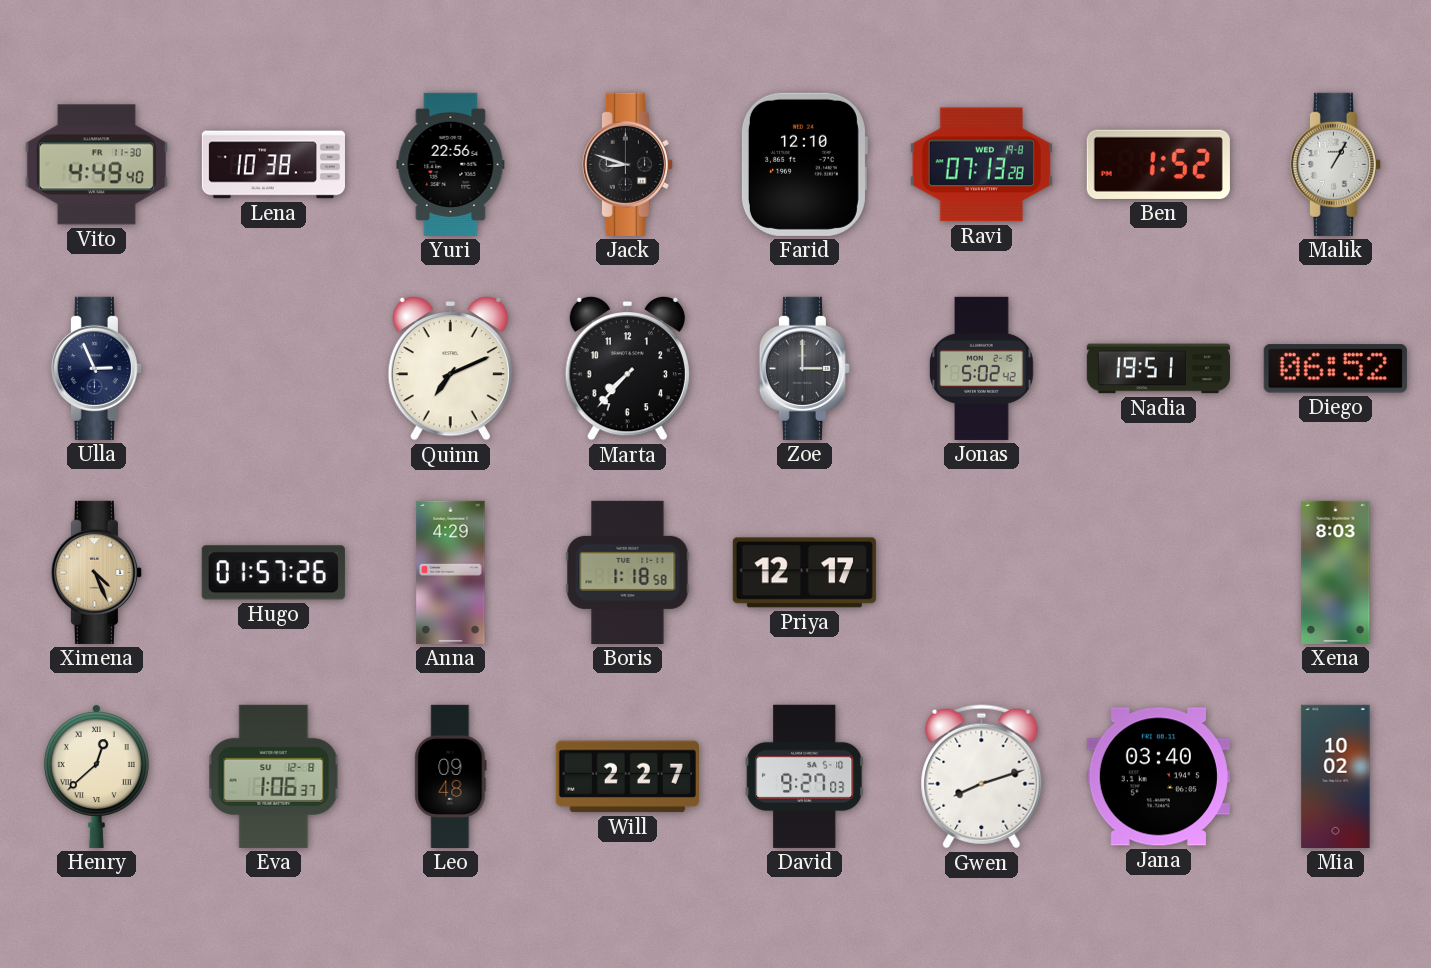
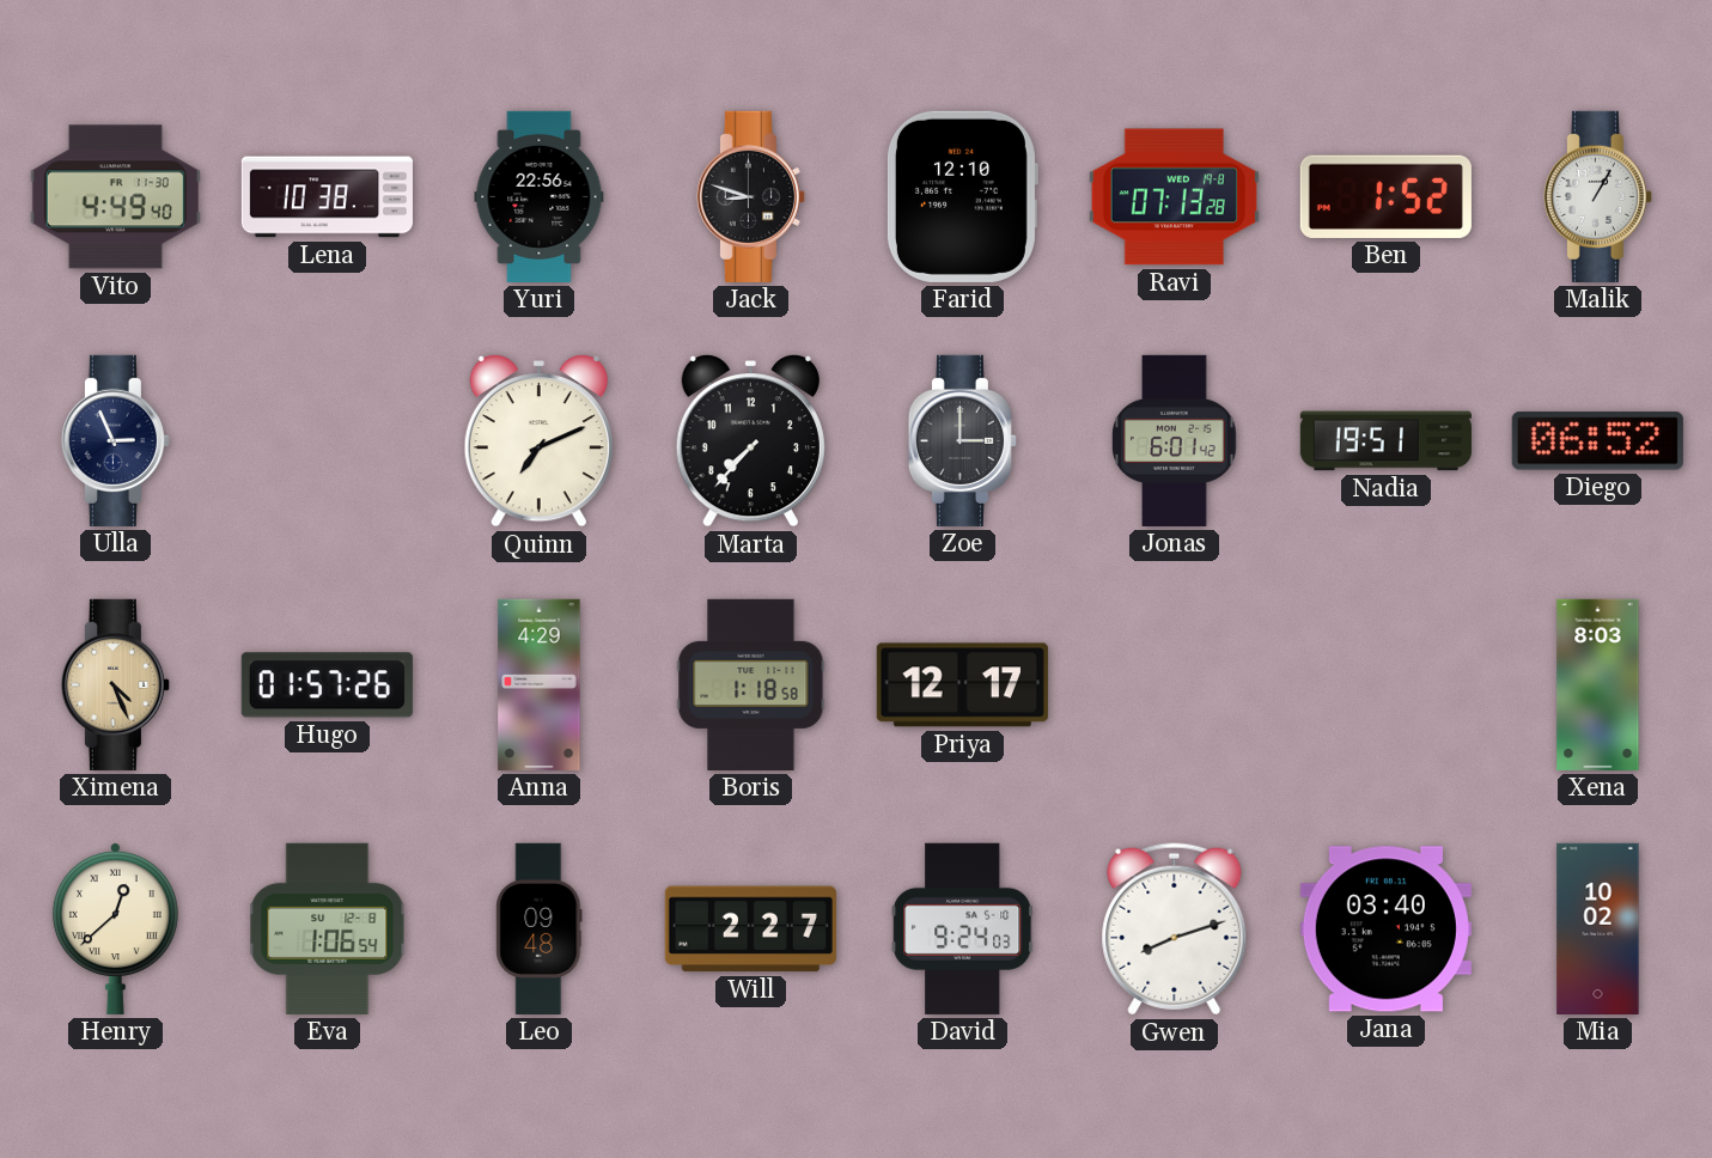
Jonas: 5:02 -> 6:01
Eva: 1:06:37 -> 1:06:54
David: 9:27 -> 9:24
